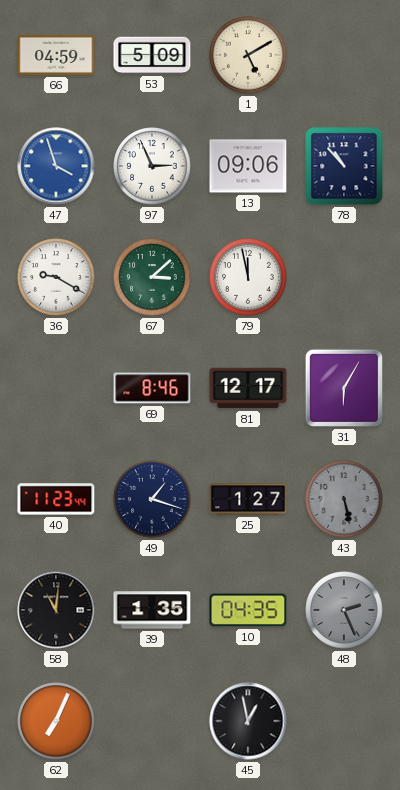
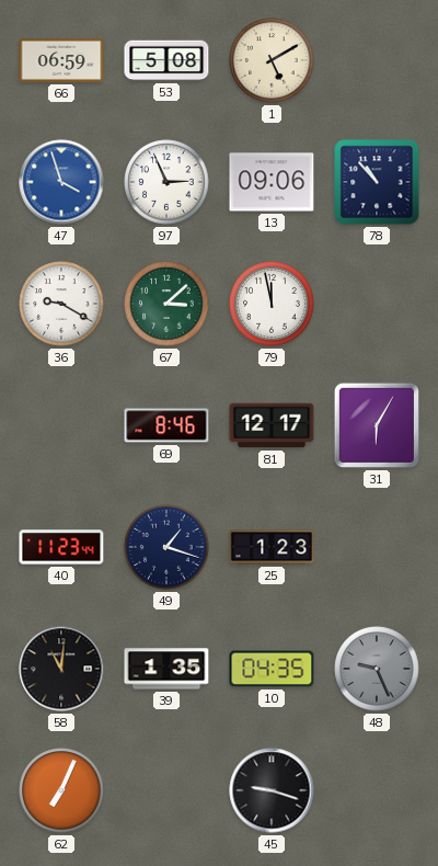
66: 04:59 -> 06:59
53: 5:09 -> 5:08
25: 1:27 -> 1:23
43: 5:28 -> none
48: 2:26 -> 9:26
45: 12:58 -> 9:18
